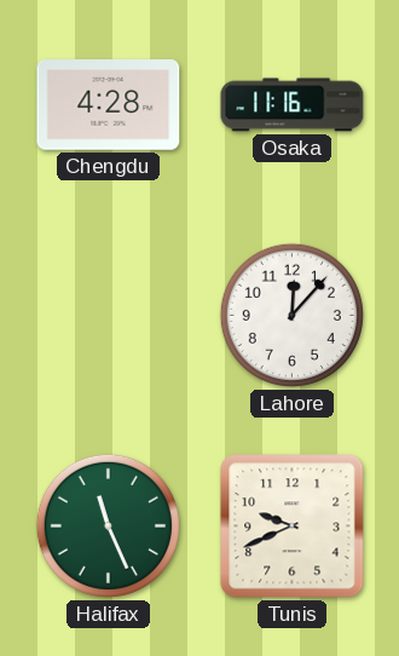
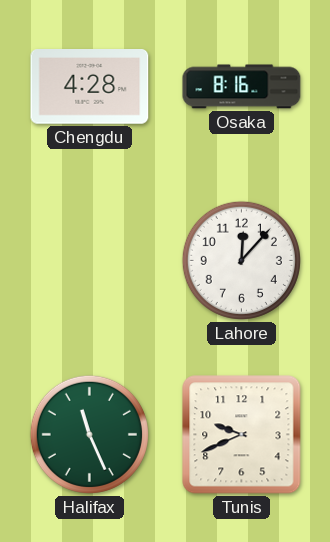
Osaka: 11:16 -> 8:16
